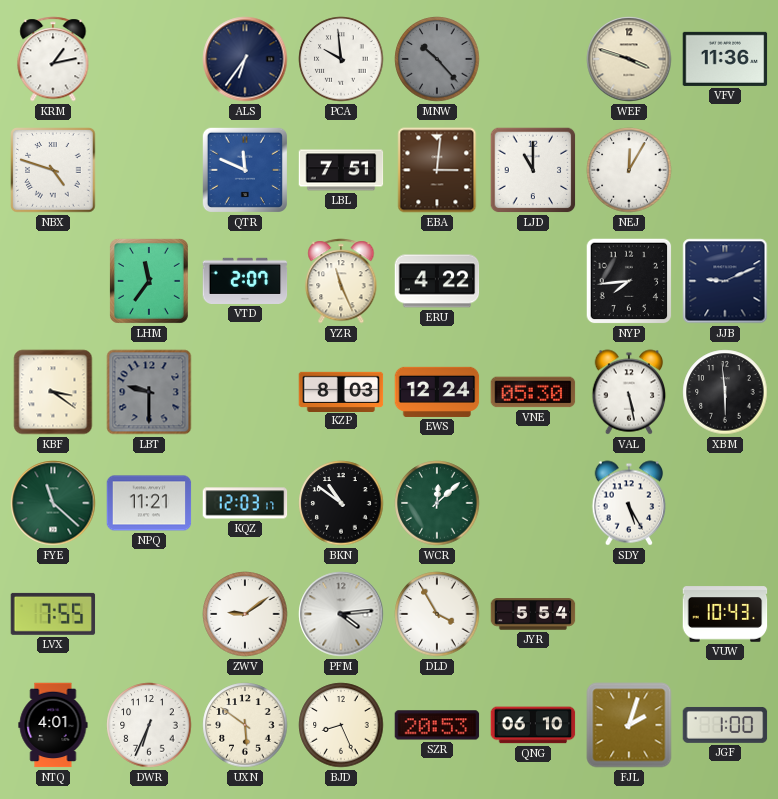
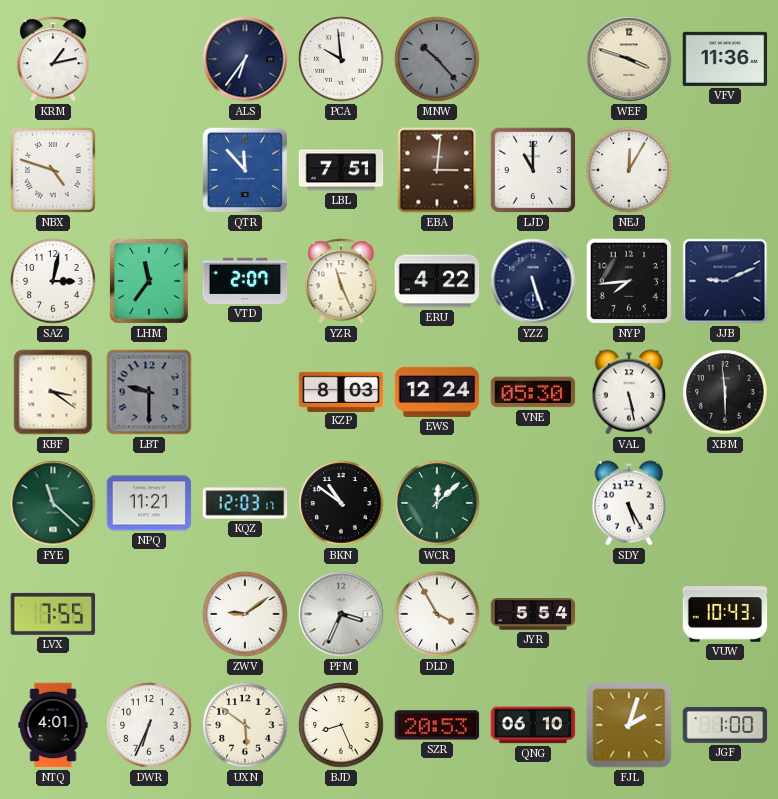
QTR: 11:49 -> 11:53
SAZ: none -> 3:02
YZZ: none -> 5:27
PFM: 4:14 -> 3:34
